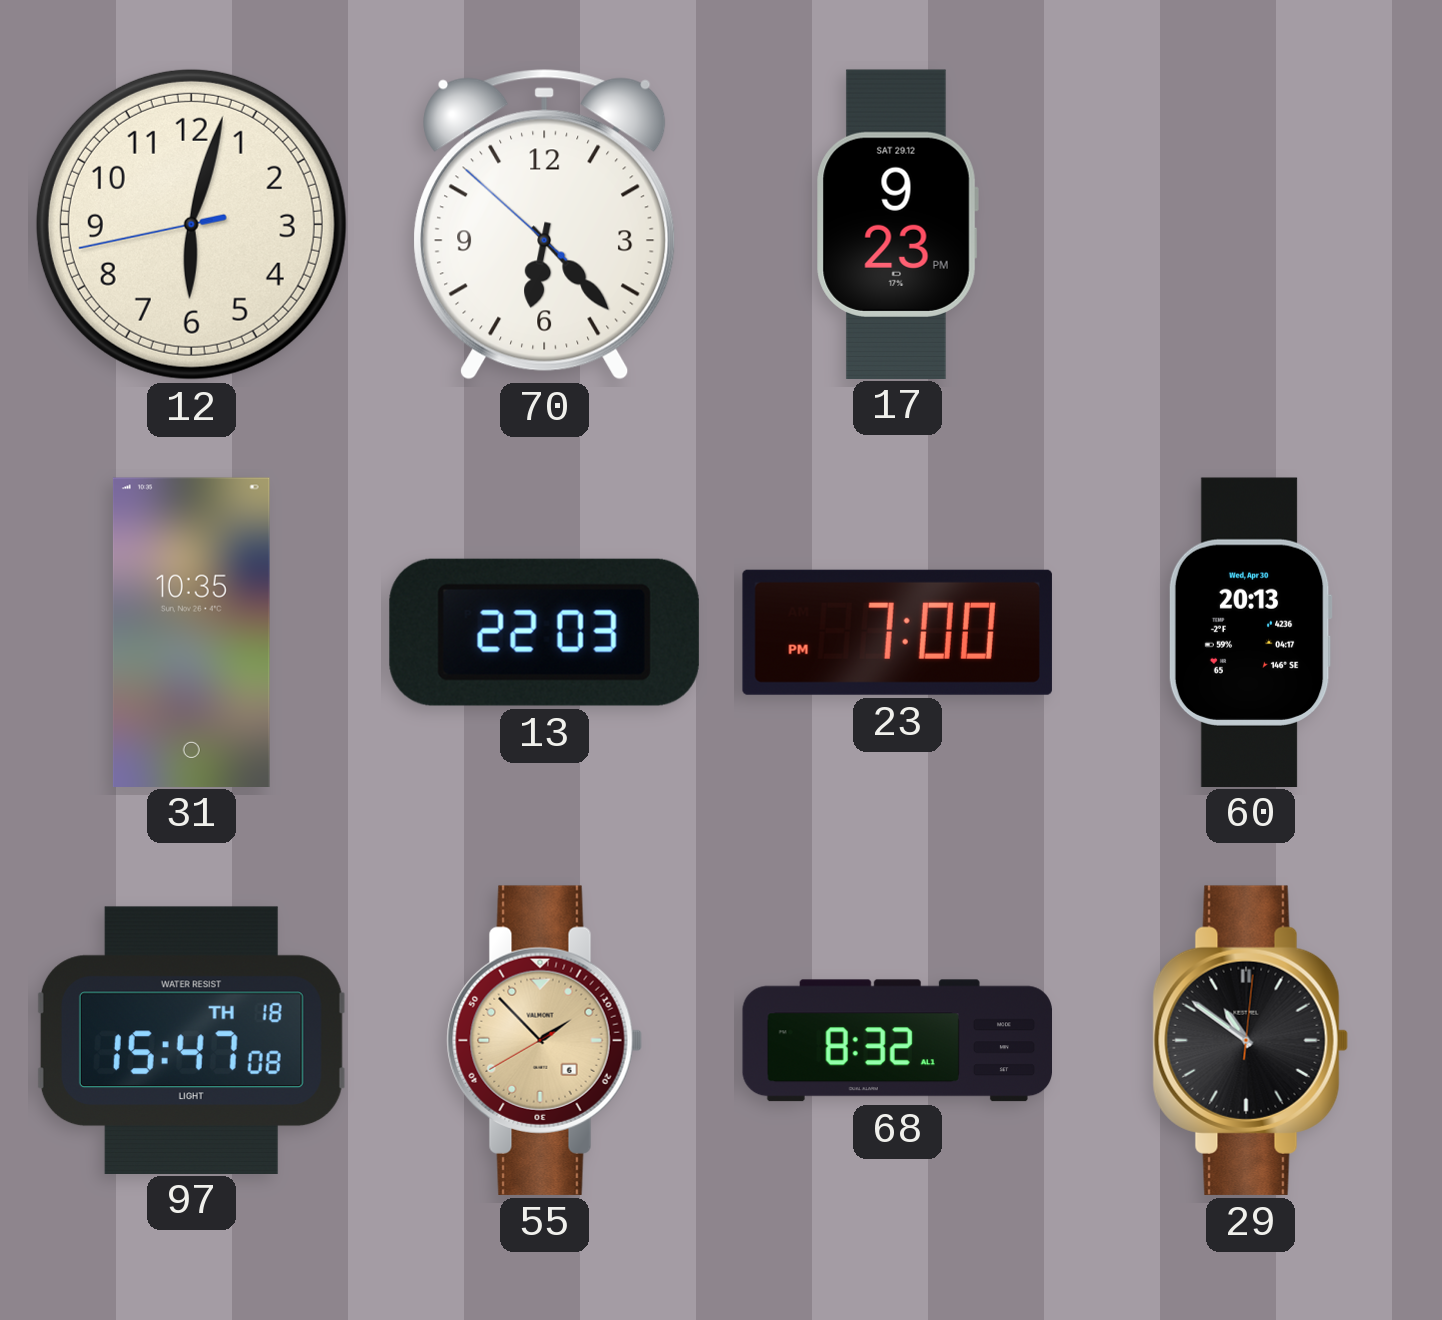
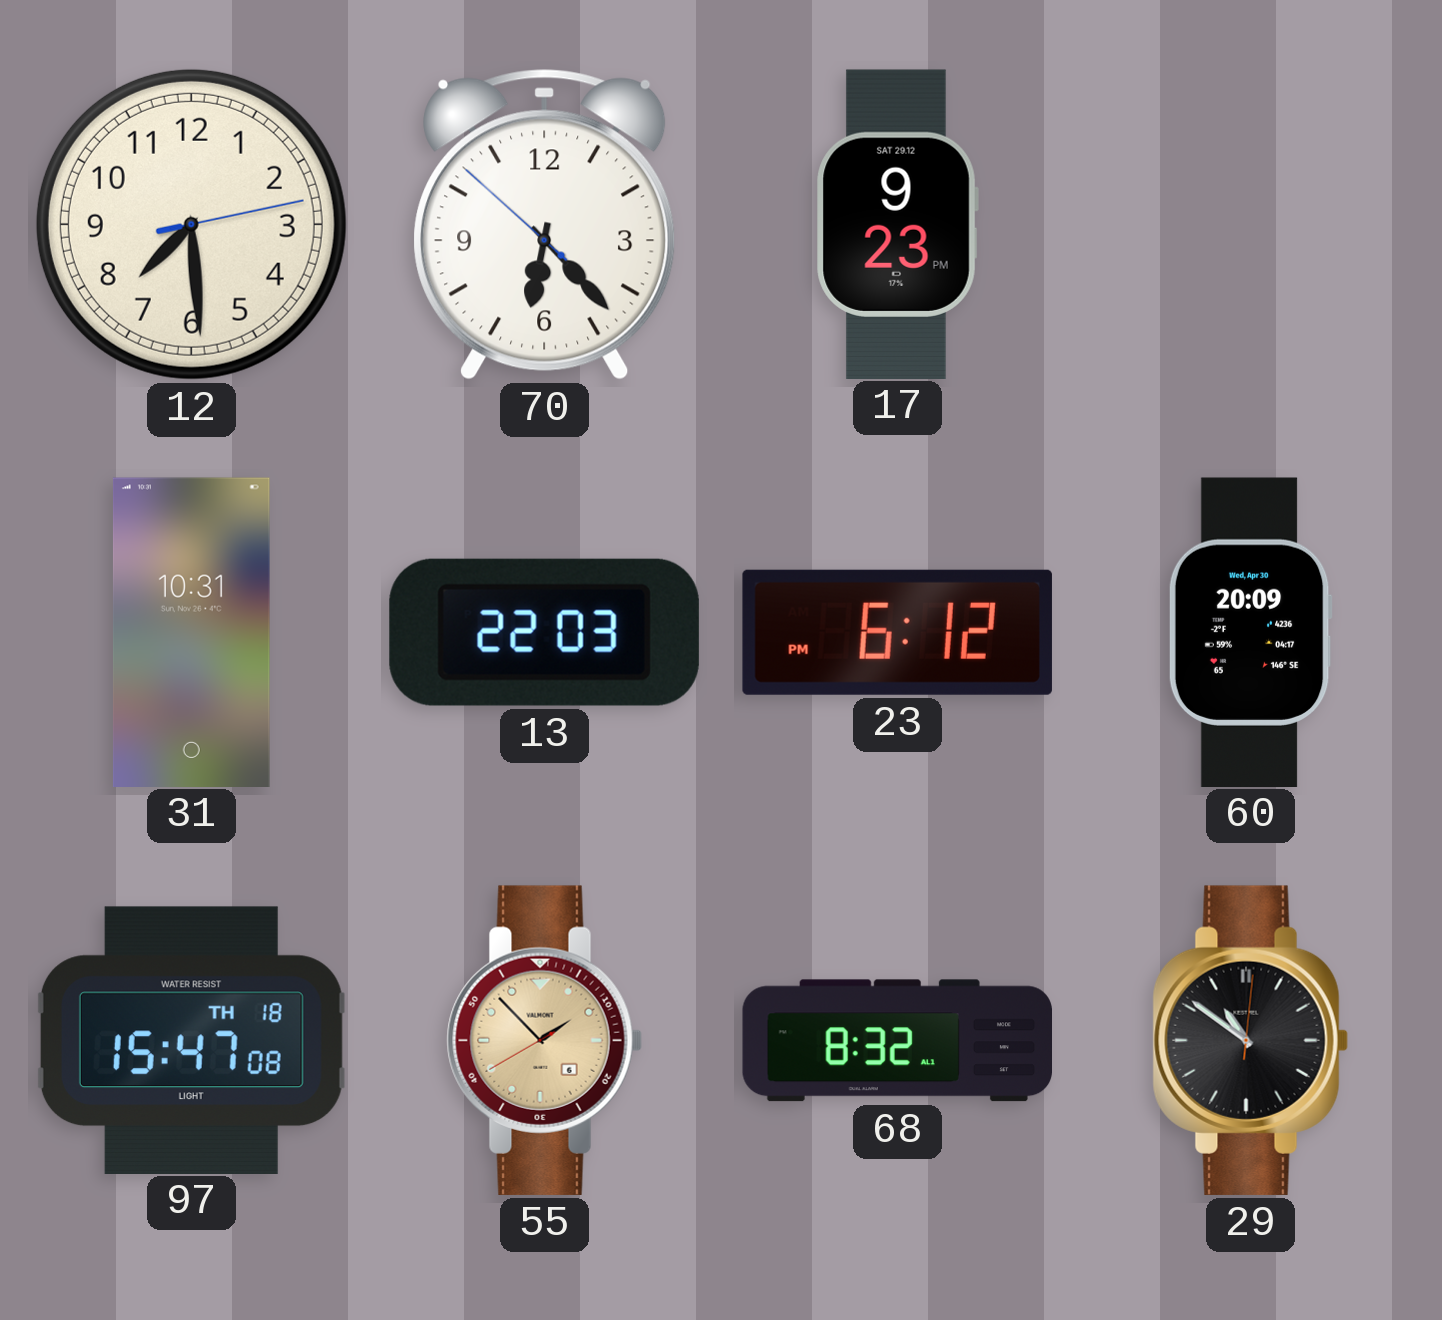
12: 6:02 -> 7:29
31: 10:35 -> 10:31
23: 7:00 -> 6:12
60: 20:13 -> 20:09
